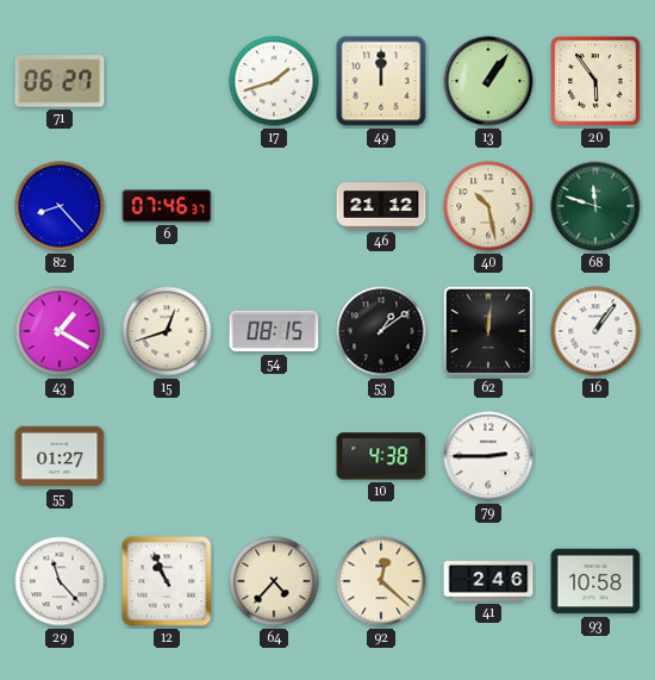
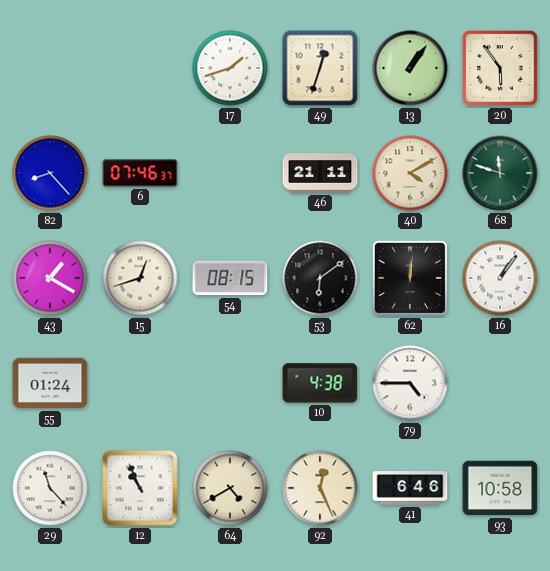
71: 06:27 -> none
49: 12:00 -> 12:33
46: 21:12 -> 21:11
40: 10:28 -> 4:10
53: 1:09 -> 6:09
55: 01:27 -> 01:24
79: 2:45 -> 4:45
64: 4:37 -> 4:40
92: 12:22 -> 12:26
41: 2:46 -> 6:46
